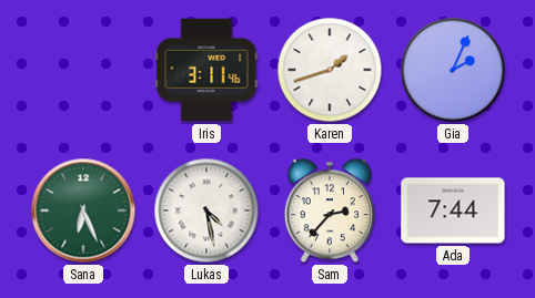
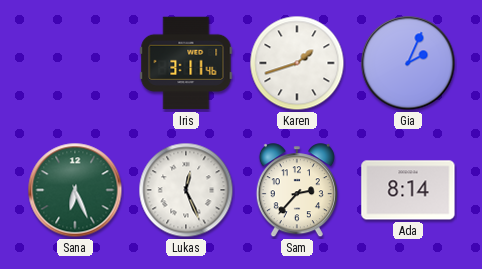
Lukas: 4:28 -> 12:26
Ada: 7:44 -> 8:14
